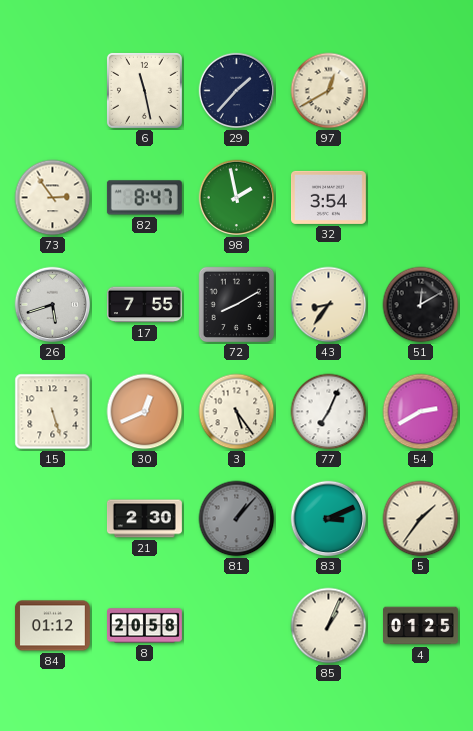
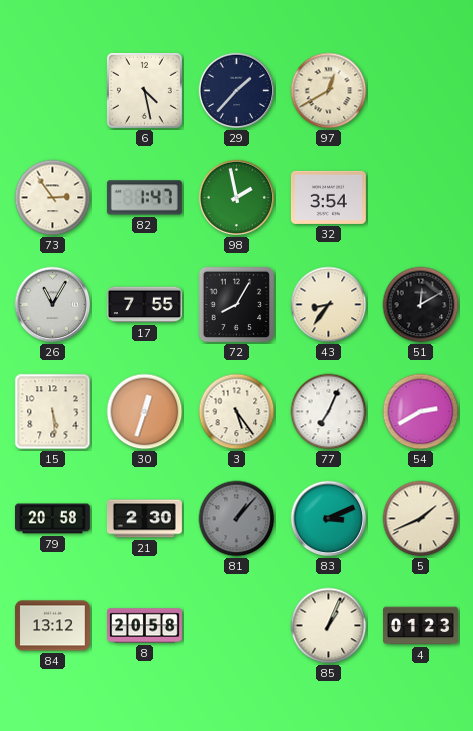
6: 11:28 -> 4:28
82: 8:47 -> 1:47
26: 5:42 -> 11:05
72: 8:10 -> 8:05
15: 5:27 -> 5:29
30: 12:41 -> 12:33
79: none -> 20:58
5: 1:36 -> 1:41
84: 01:12 -> 13:12
4: 01:25 -> 01:23
